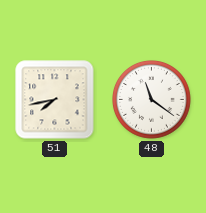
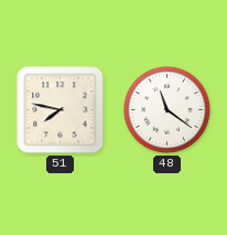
51: 7:43 -> 7:47
